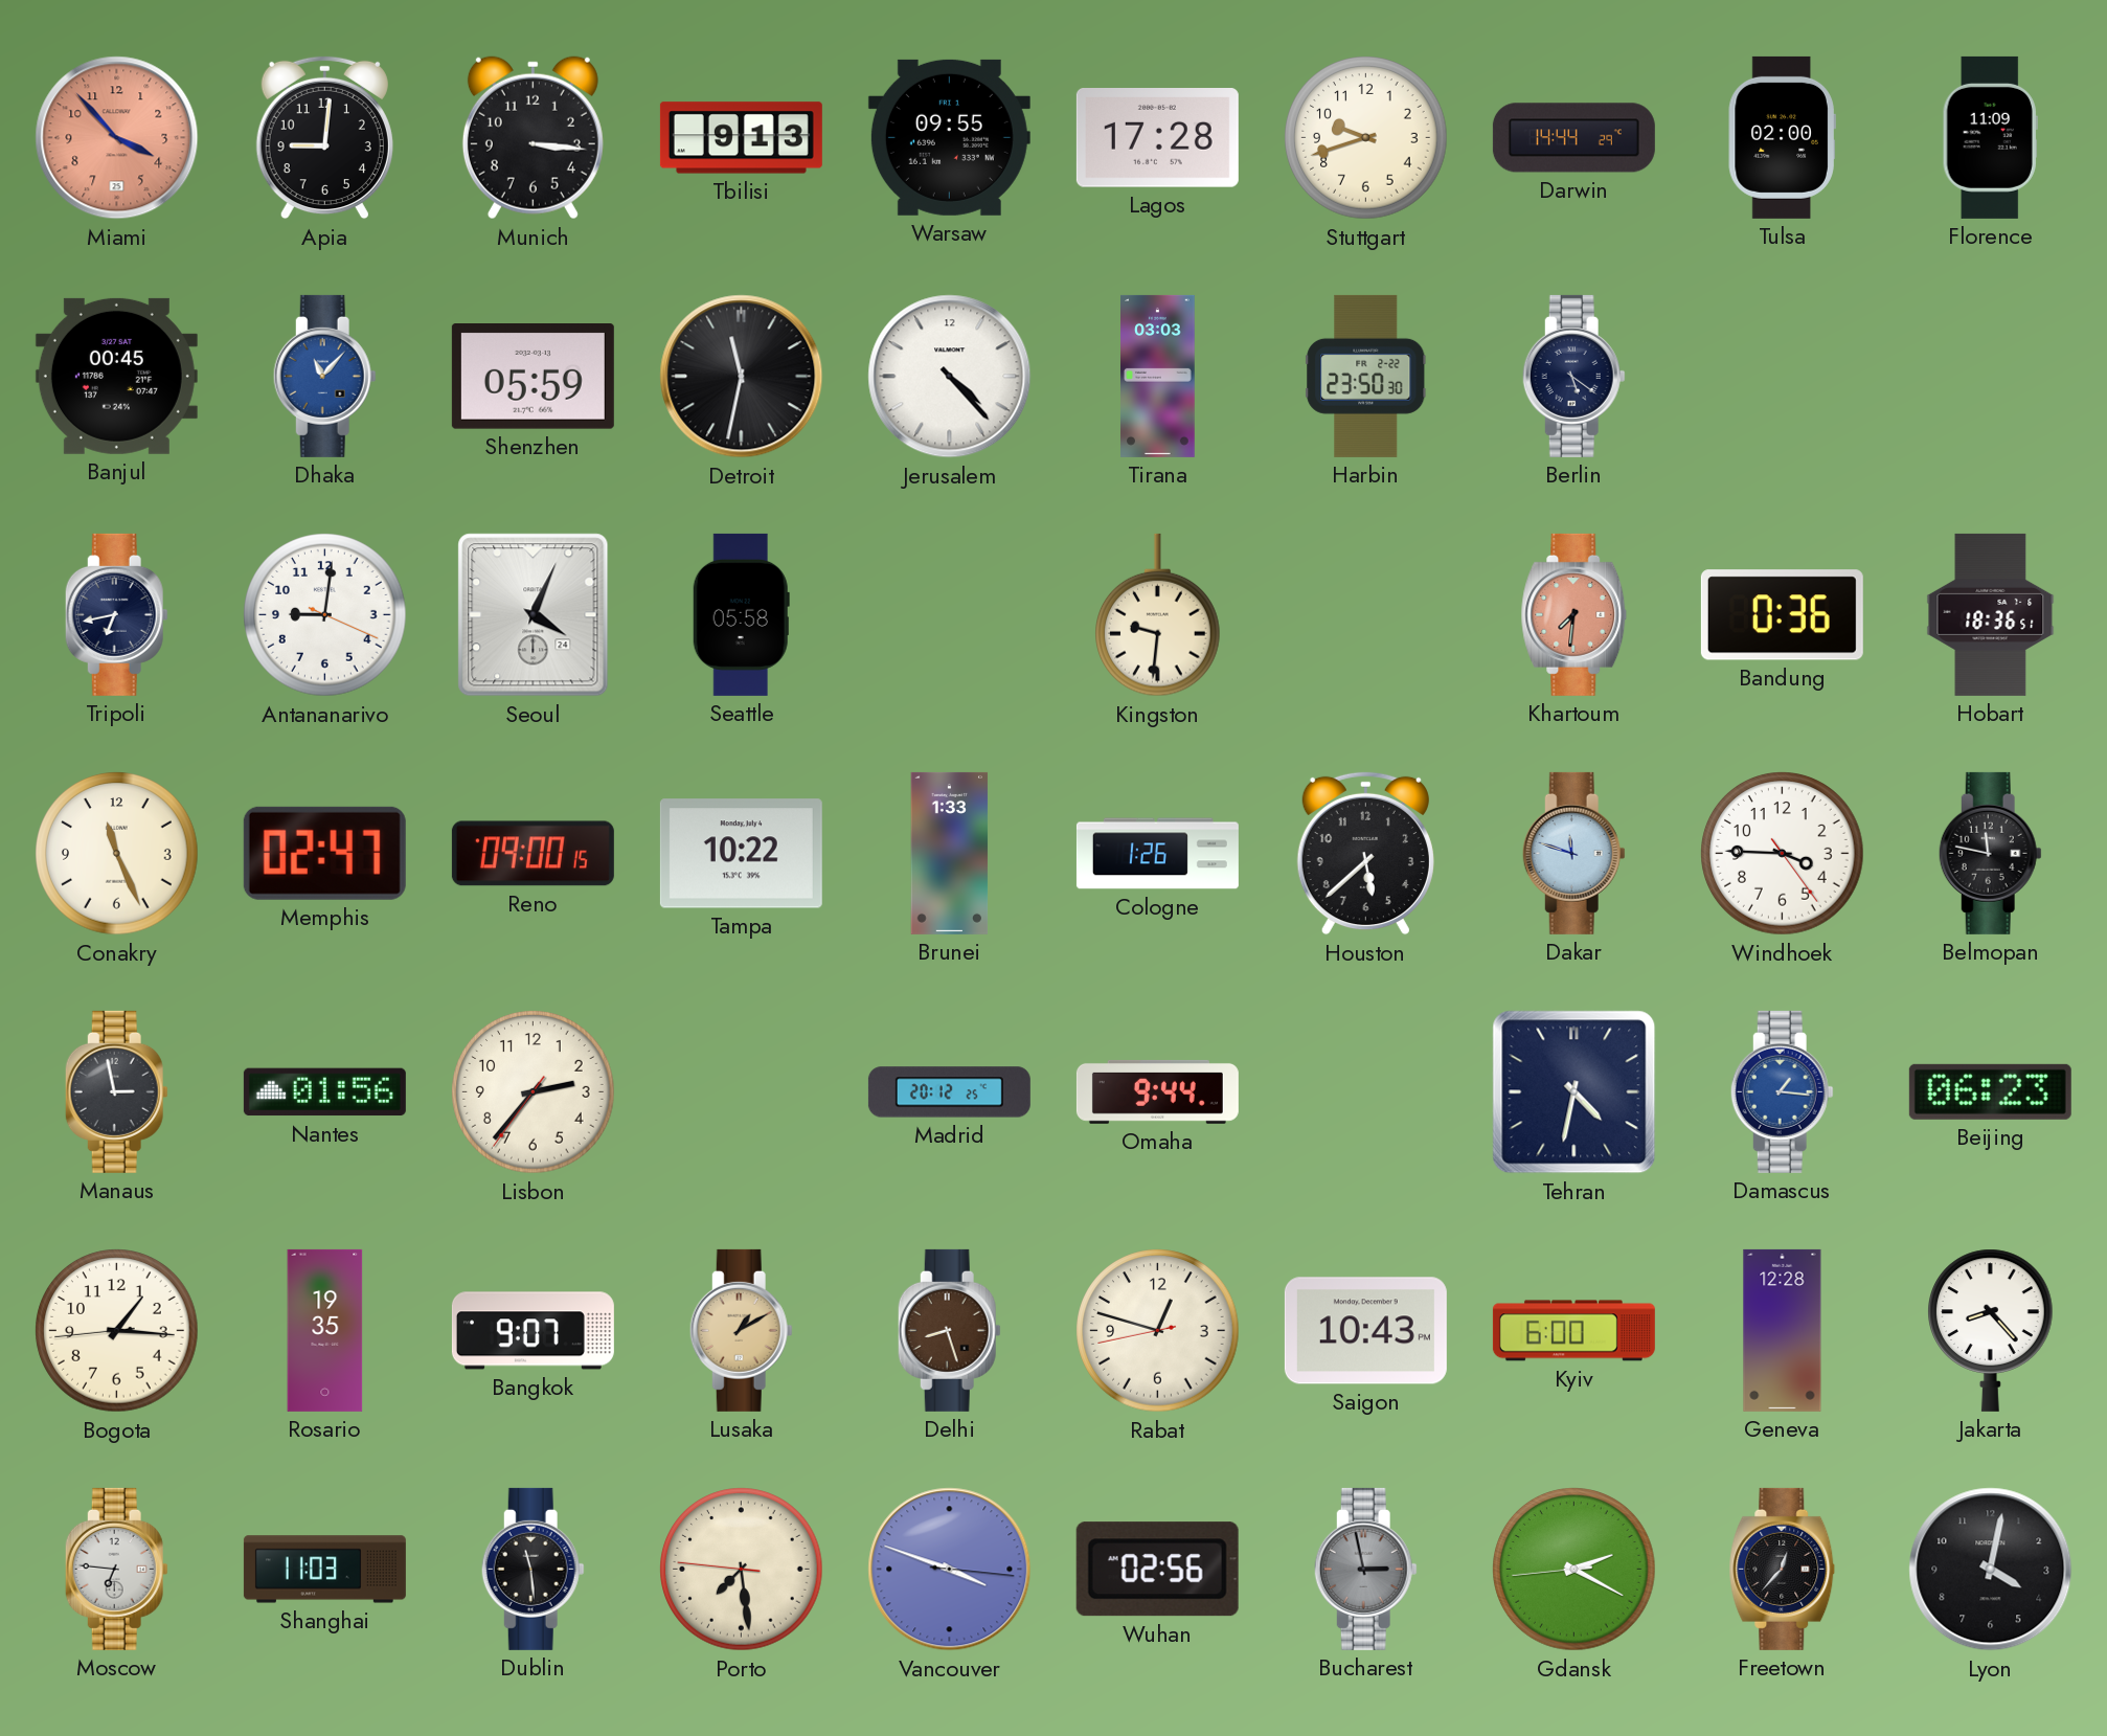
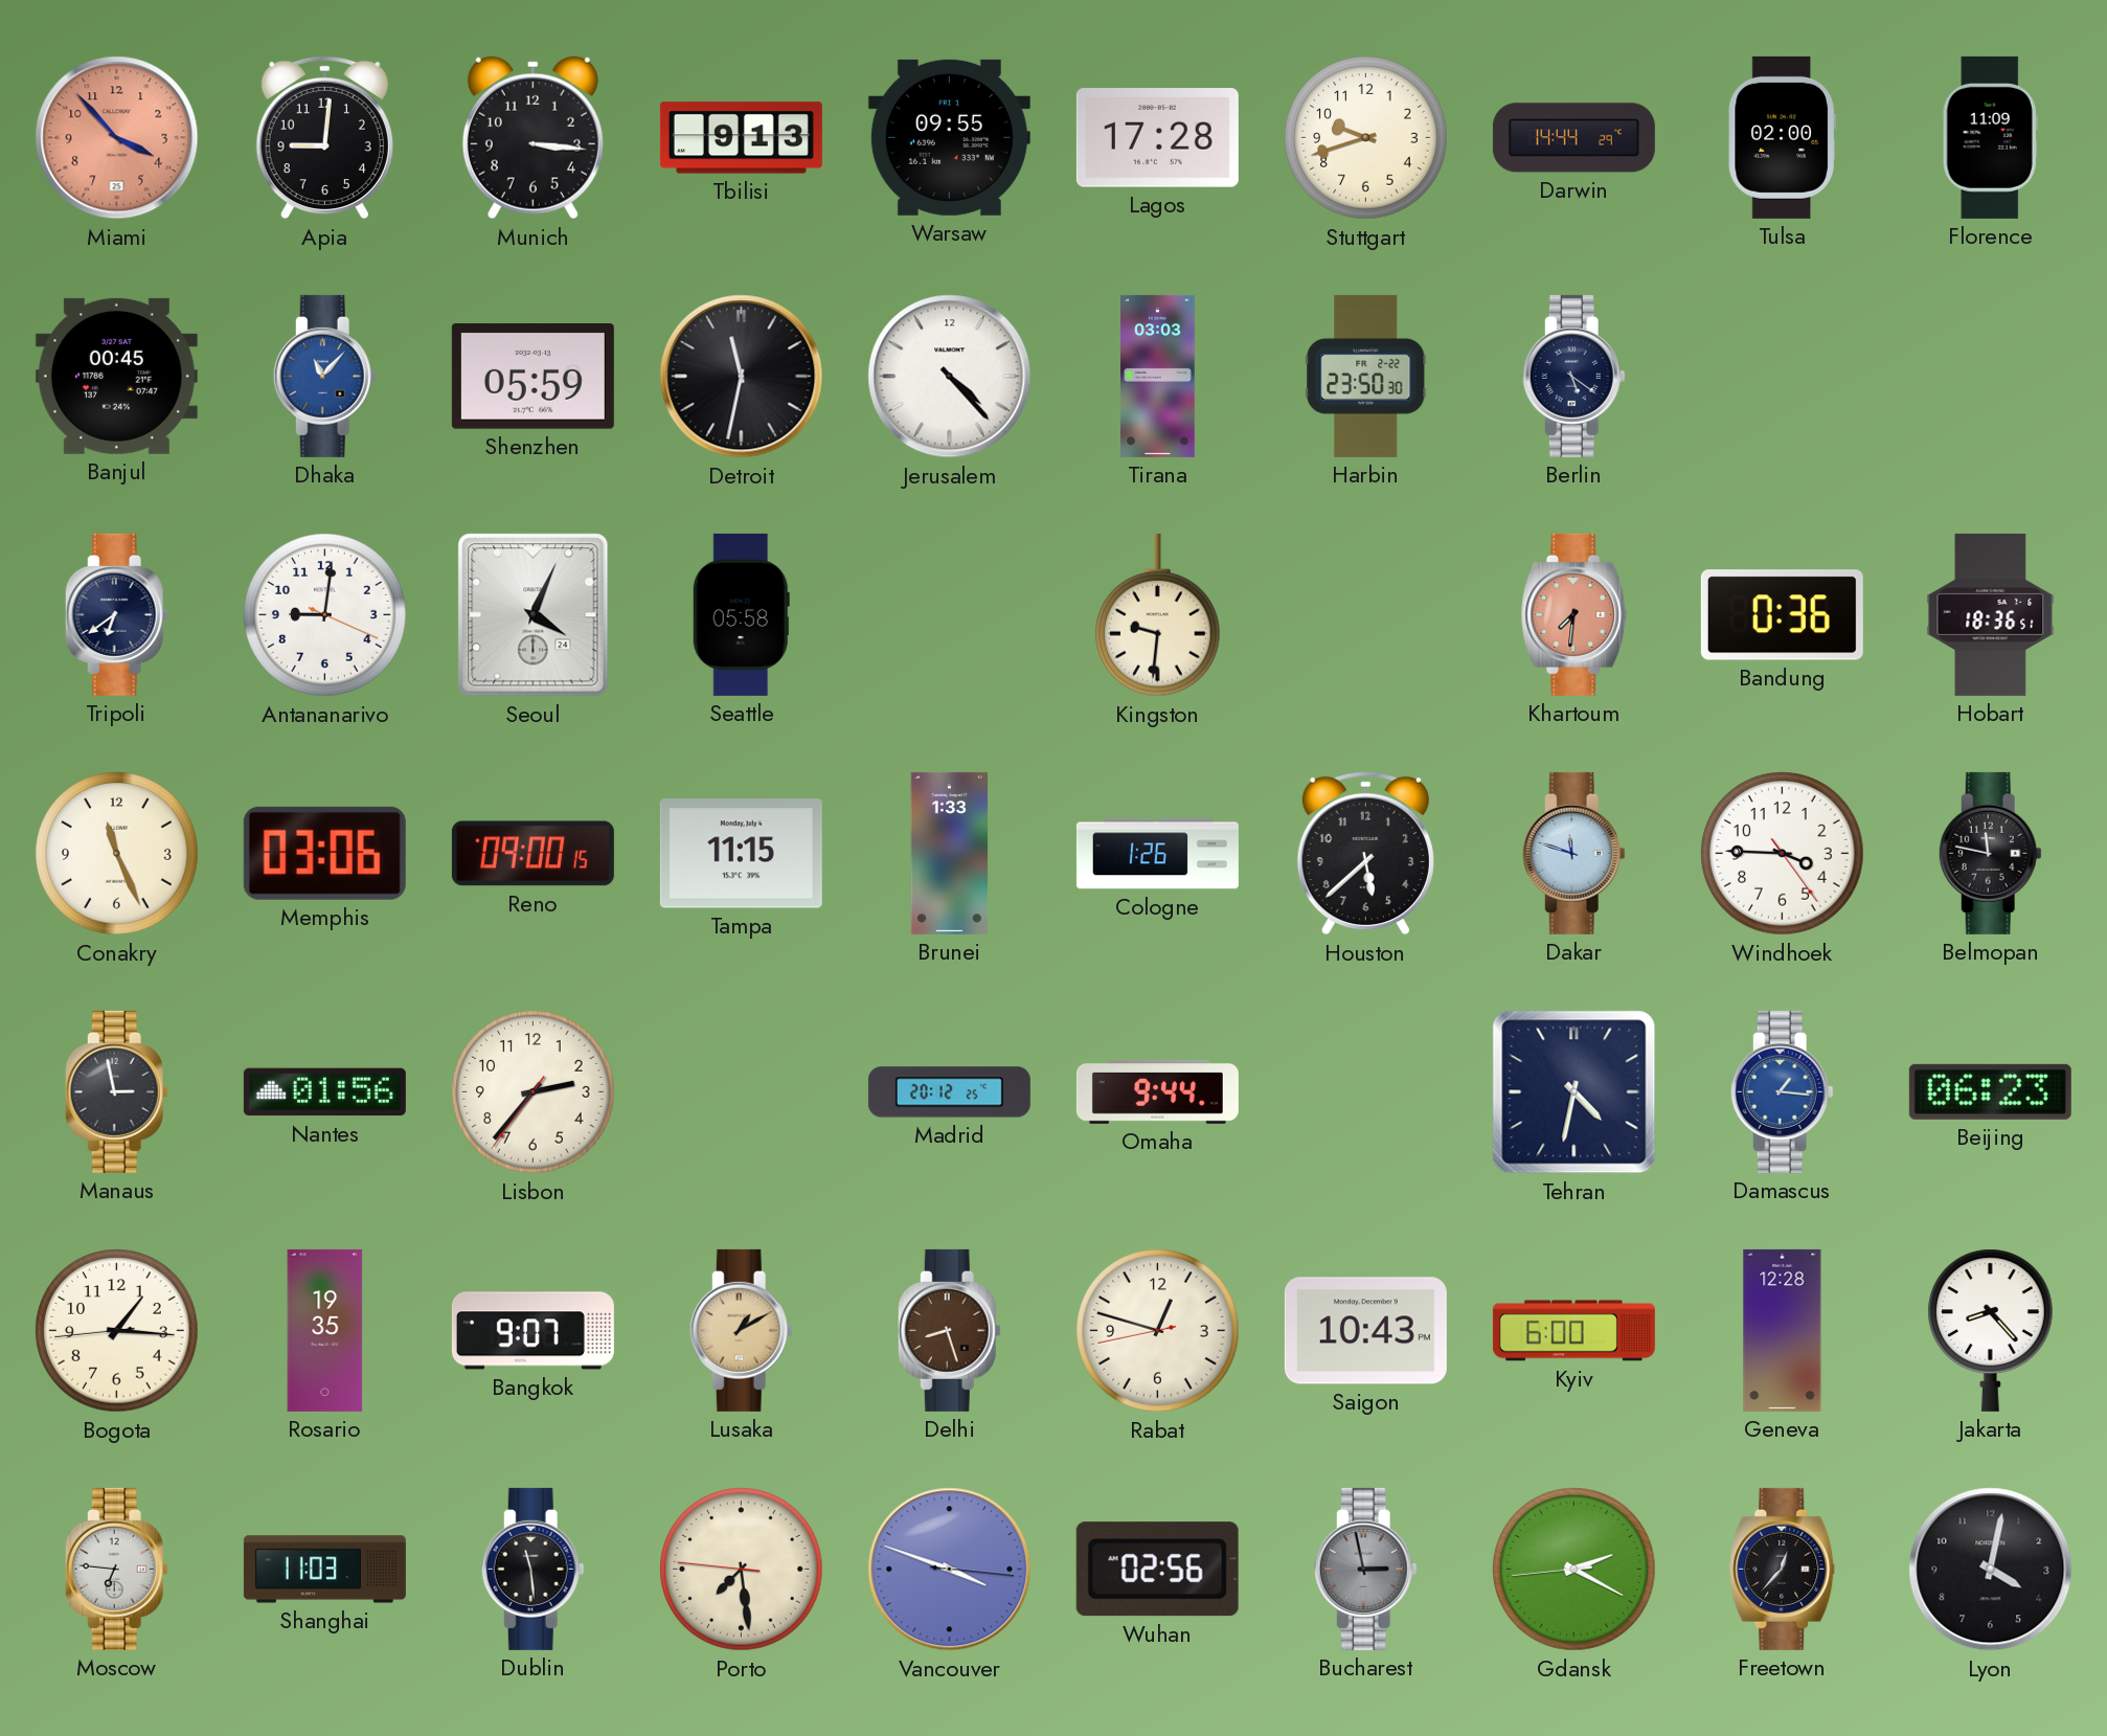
Tripoli: 6:43 -> 6:39
Memphis: 02:47 -> 03:06
Tampa: 10:22 -> 11:15
